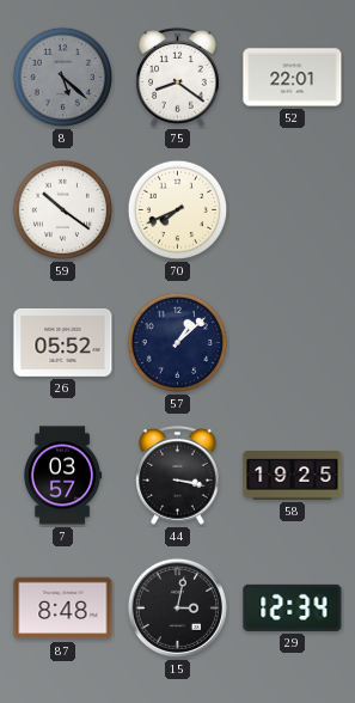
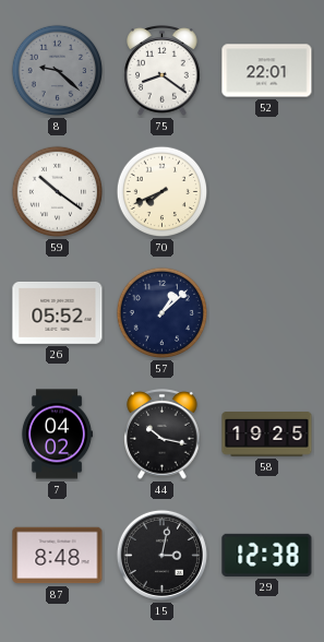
8: 5:22 -> 9:22
7: 03:57 -> 04:02
44: 3:17 -> 10:17
29: 12:34 -> 12:38
